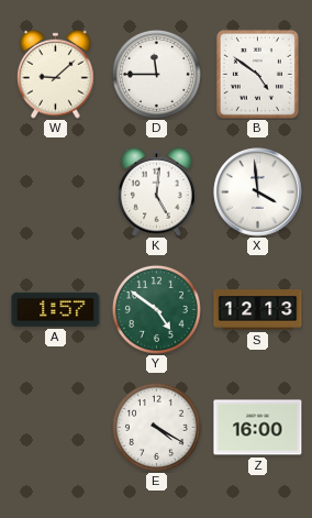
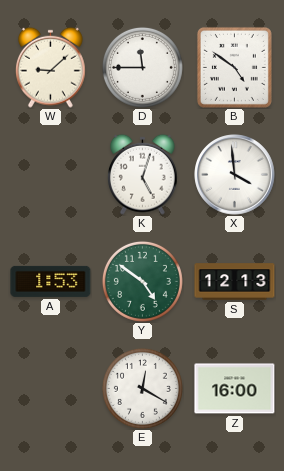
K: 5:01 -> 5:03
A: 1:57 -> 1:53
E: 4:20 -> 12:20
